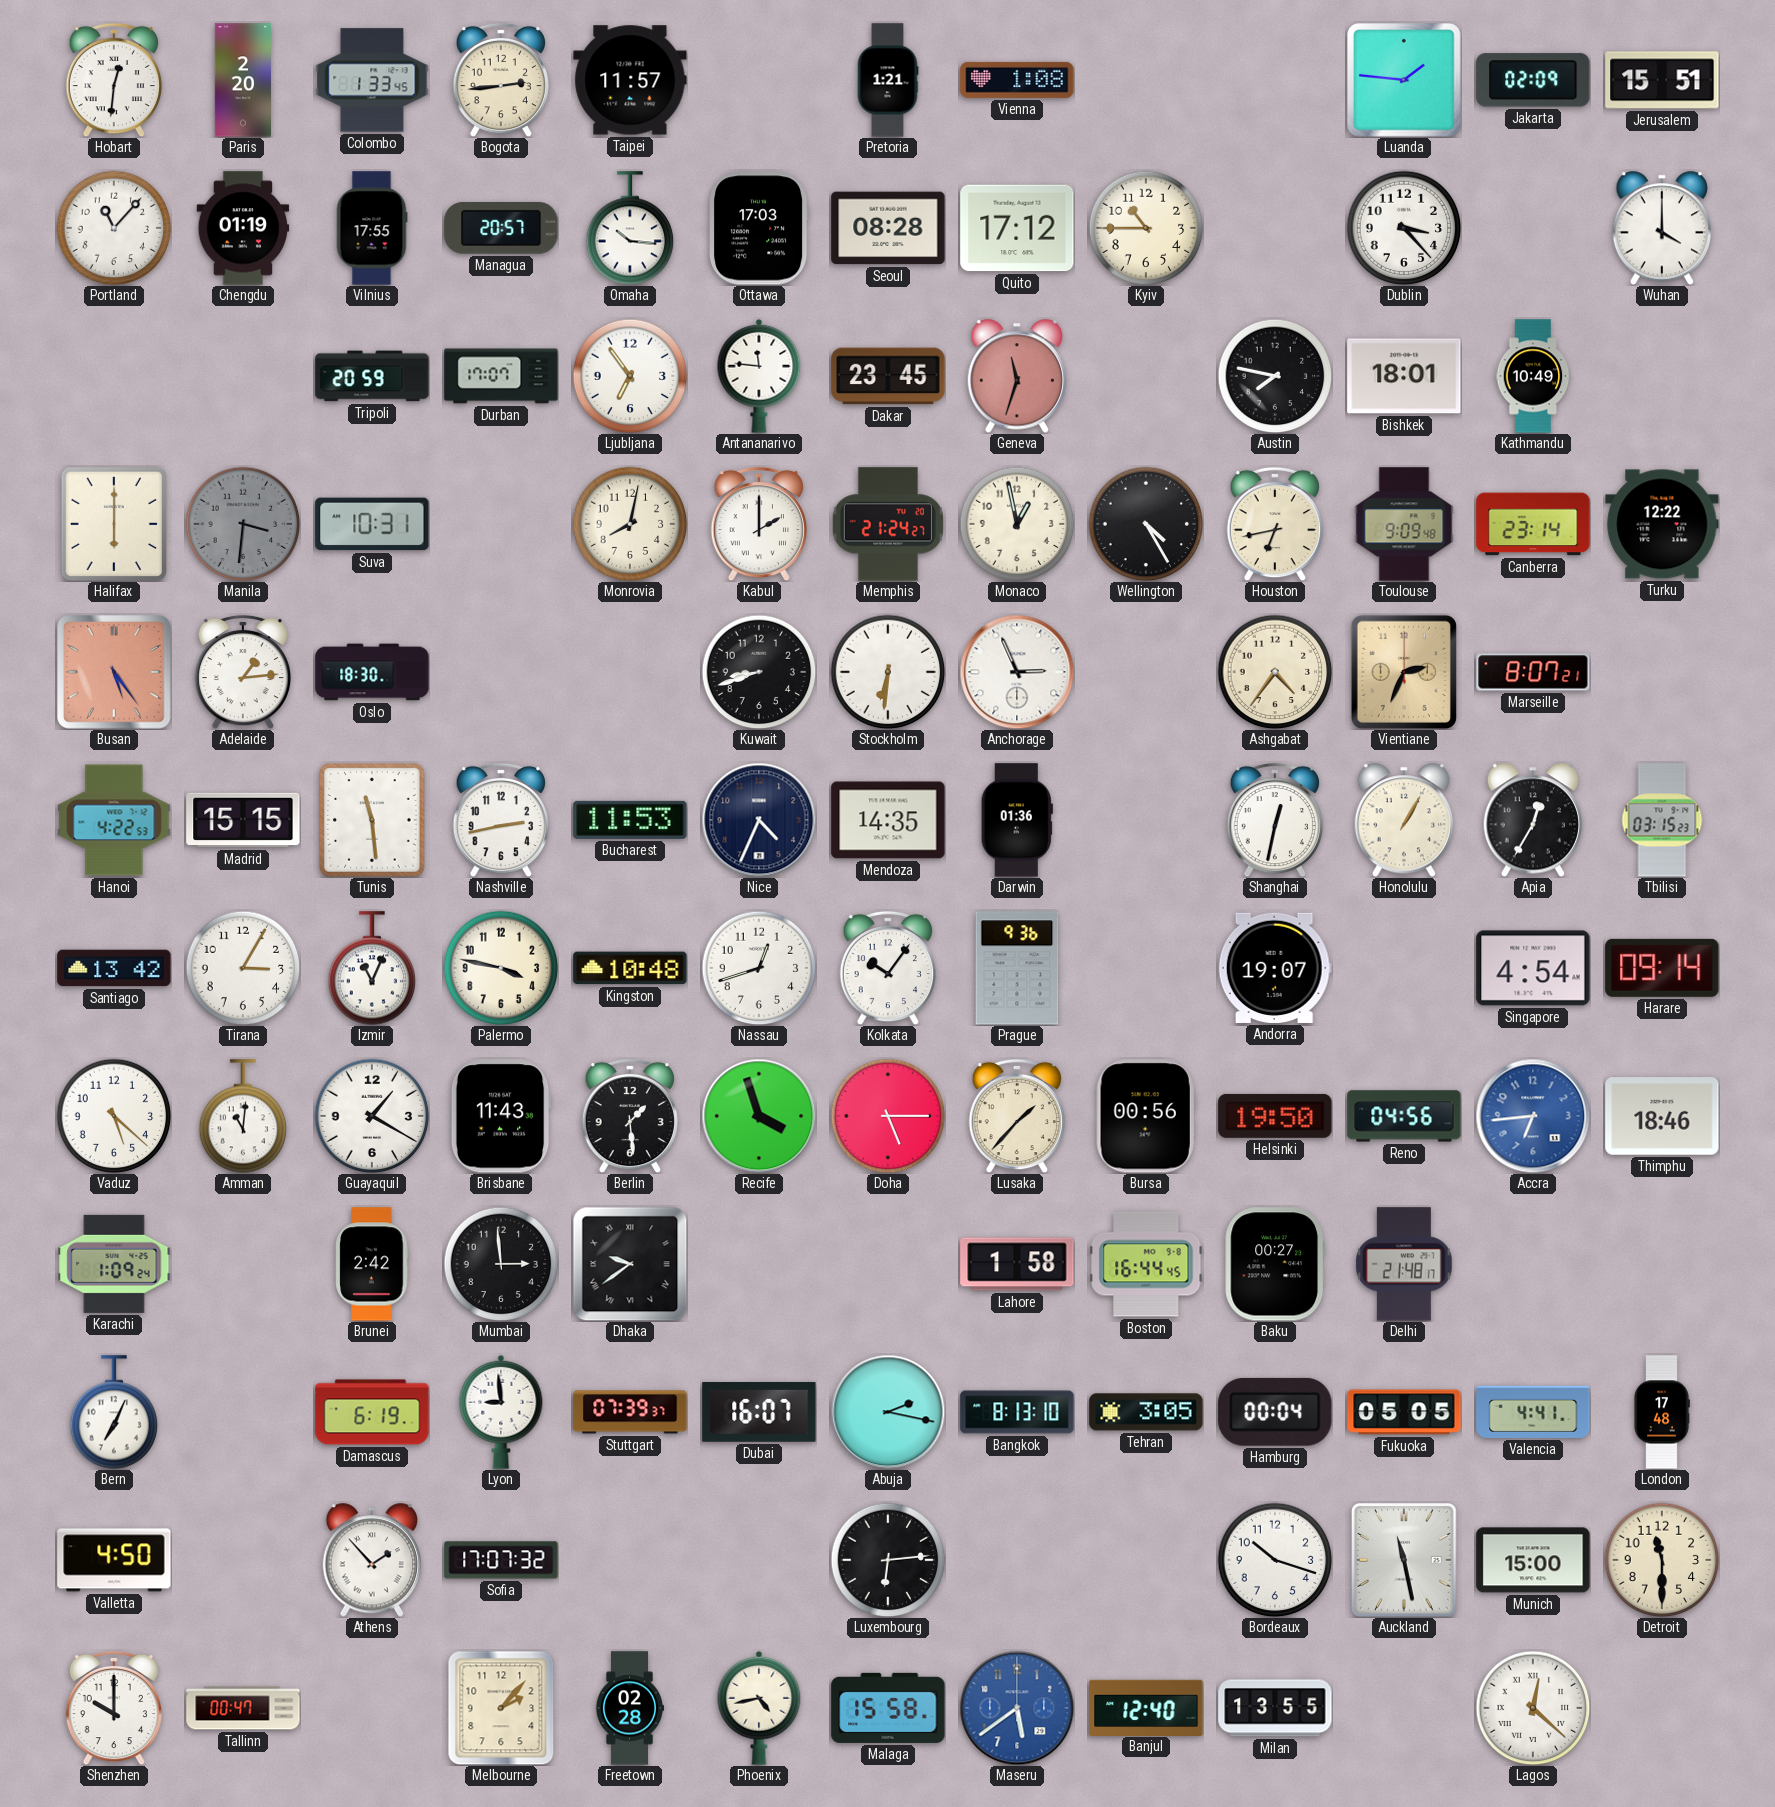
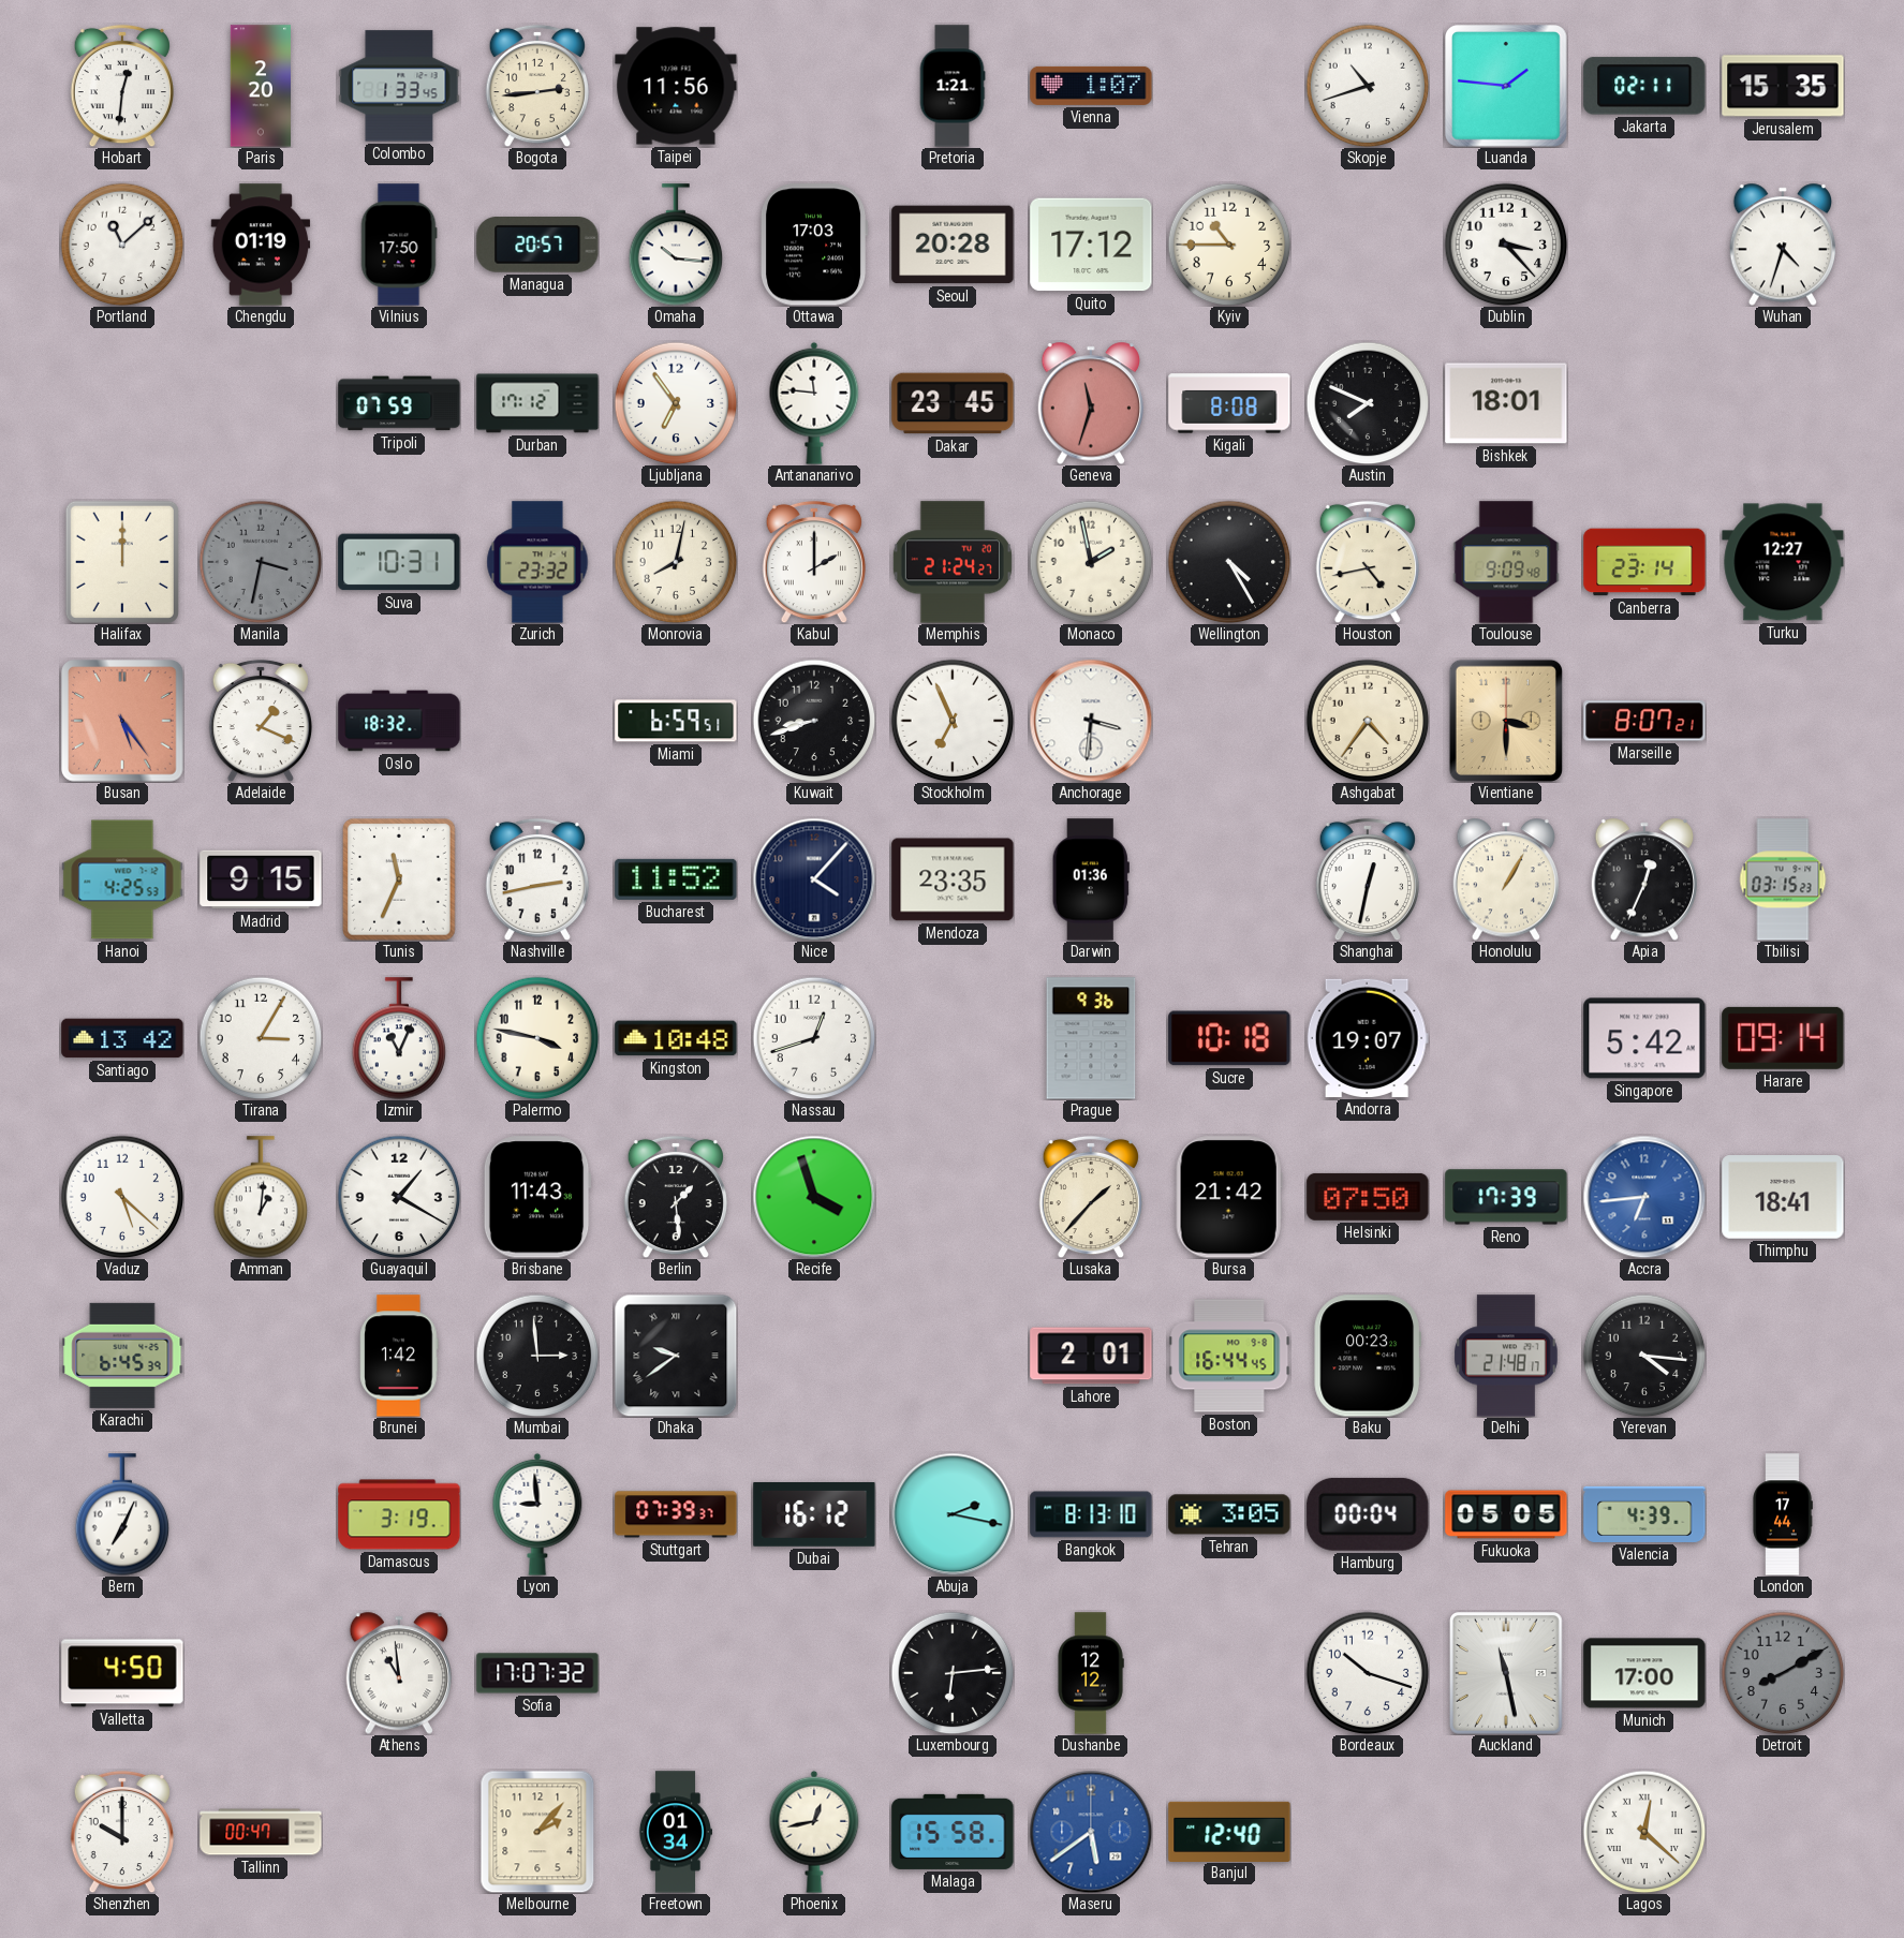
Taipei: 11:57 -> 11:56
Vienna: 1:08 -> 1:07
Skopje: none -> 10:42
Jakarta: 02:09 -> 02:11
Jerusalem: 15:51 -> 15:35
Portland: 11:07 -> 11:08
Vilnius: 17:55 -> 17:50
Seoul: 08:28 -> 20:28
Wuhan: 4:00 -> 4:33
Tripoli: 20:59 -> 07:59
Durban: 17:07 -> 17:12
Kigali: none -> 8:08
Austin: 7:47 -> 7:49
Kathmandu: 10:49 -> none
Halifax: 6:00 -> 12:00
Manila: 3:31 -> 3:32
Zurich: none -> 23:32
Monaco: 12:58 -> 1:58
Houston: 6:43 -> 4:43
Turku: 12:22 -> 12:27
Adelaide: 1:14 -> 1:19
Oslo: 18:30 -> 18:32
Miami: none -> 6:59
Stockholm: 6:31 -> 6:56
Anchorage: 2:56 -> 3:31
Vientiane: 2:34 -> 3:30
Hanoi: 4:22 -> 4:25
Madrid: 15:15 -> 9:15
Tunis: 11:29 -> 11:34
Bucharest: 11:53 -> 11:52
Nice: 4:34 -> 4:07
Mendoza: 14:35 -> 23:35
Apia: 12:35 -> 12:34
Kolkata: 10:06 -> none
Sucre: none -> 10:18
Singapore: 4:54 -> 5:42
Amman: 11:01 -> 1:01
Doha: 5:15 -> none
Bursa: 00:56 -> 21:42
Helsinki: 19:50 -> 07:50
Reno: 04:56 -> 17:39
Thimphu: 18:46 -> 18:41
Karachi: 1:09 -> 6:45
Brunei: 2:42 -> 1:42
Lahore: 1:58 -> 2:01
Baku: 00:27 -> 00:23
Yerevan: none -> 4:16
Damascus: 6:19 -> 3:19
Dubai: 16:07 -> 16:12
Valencia: 4:41 -> 4:39
London: 17:48 -> 17:44
Athens: 1:53 -> 10:59
Dushanbe: none -> 12:12
Munich: 15:00 -> 17:00
Detroit: 11:30 -> 8:10
Detroit dial: cream -> grey
Freetown: 02:28 -> 01:34
Phoenix: 4:43 -> 12:43
Milan: 13:55 -> none
